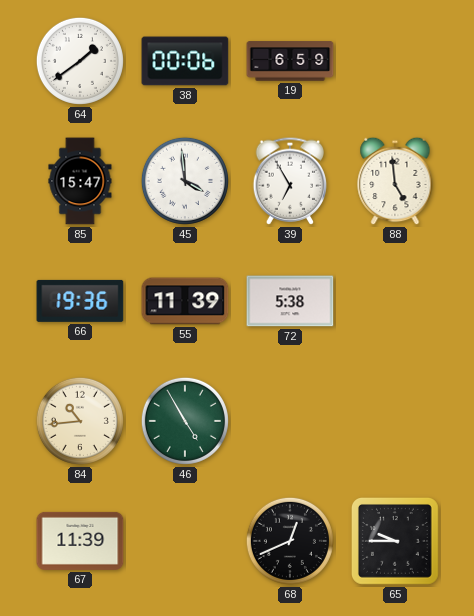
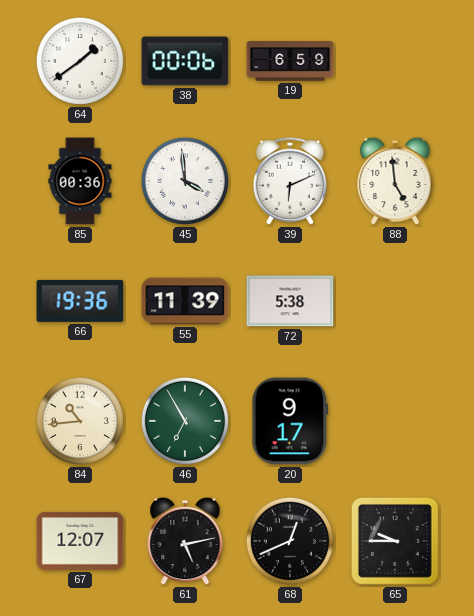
85: 15:47 -> 00:36
39: 6:55 -> 6:11
46: 4:55 -> 6:55
20: none -> 9:17
67: 11:39 -> 12:07
61: none -> 5:13
